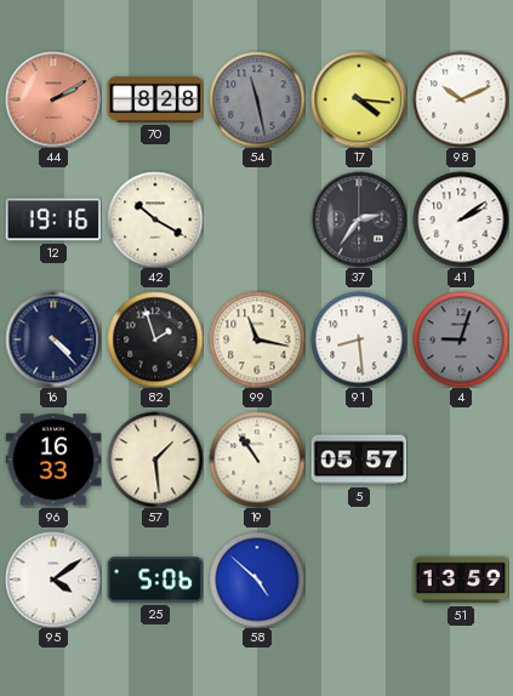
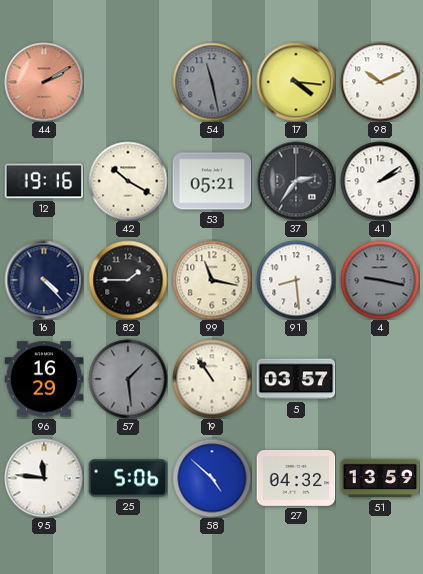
70: 8:28 -> none
53: none -> 05:21
82: 1:57 -> 1:45
4: 9:03 -> 9:17
96: 16:33 -> 16:29
57 dial: cream -> grey
5: 05:57 -> 03:57
95: 4:09 -> 11:46
27: none -> 04:32
